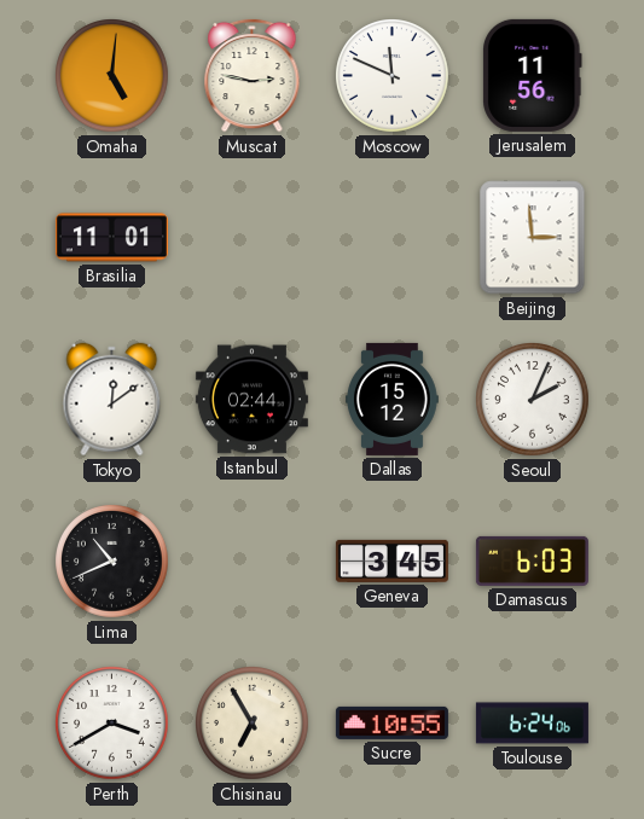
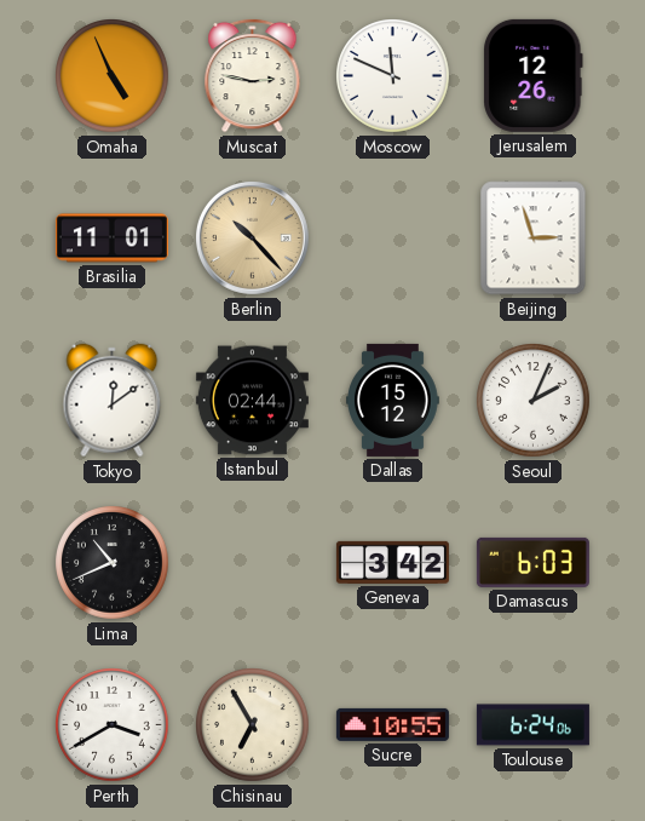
Omaha: 5:01 -> 4:56
Jerusalem: 11:56 -> 12:26
Berlin: none -> 10:23
Beijing: 2:59 -> 2:57
Geneva: 3:45 -> 3:42
